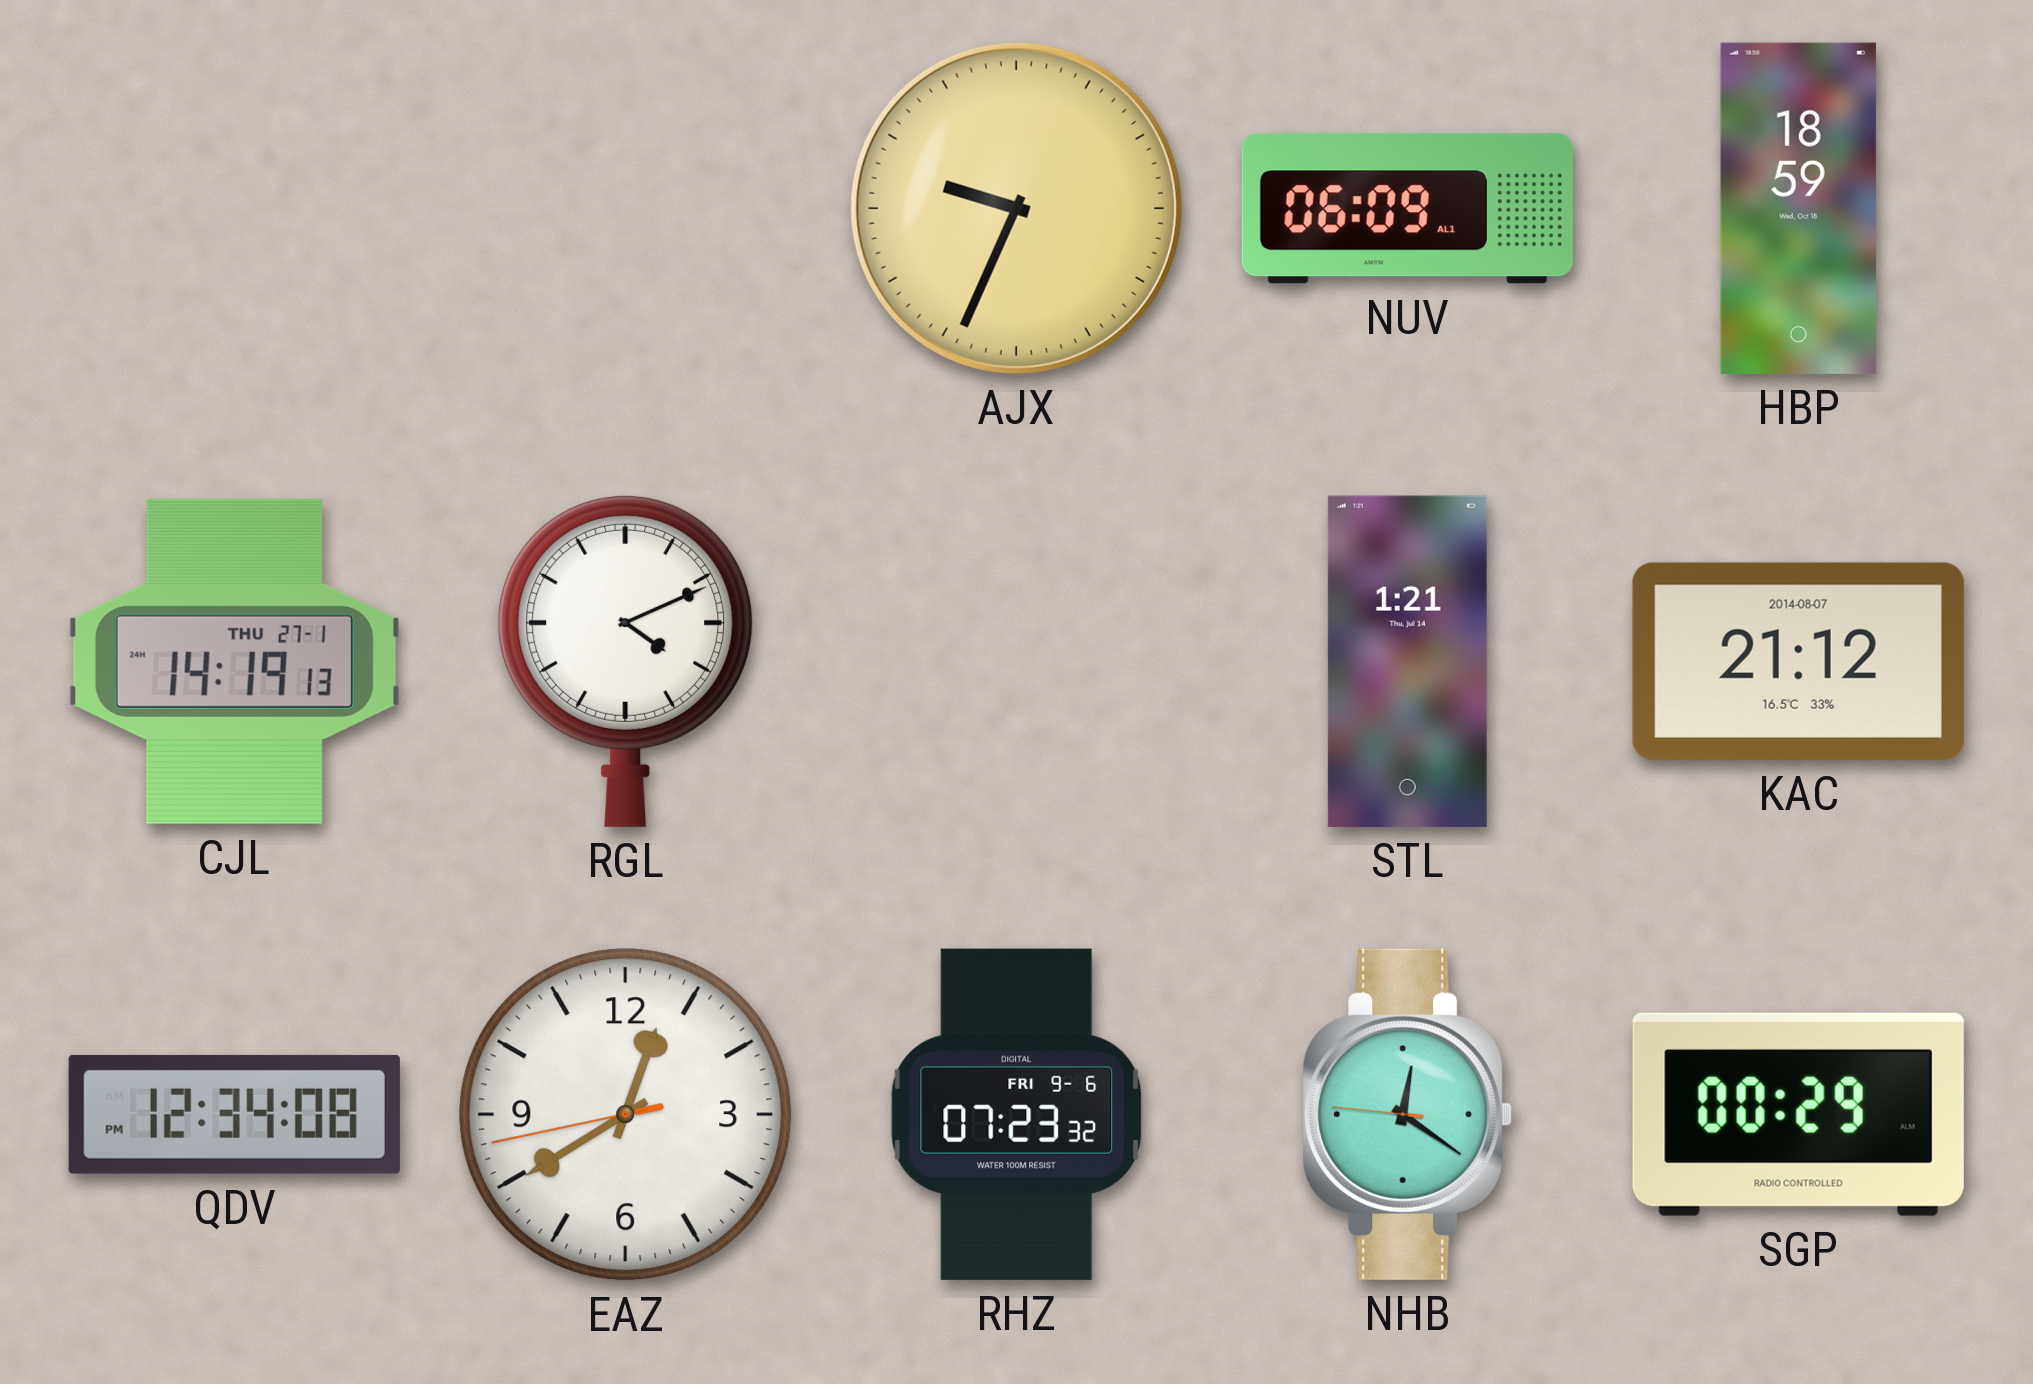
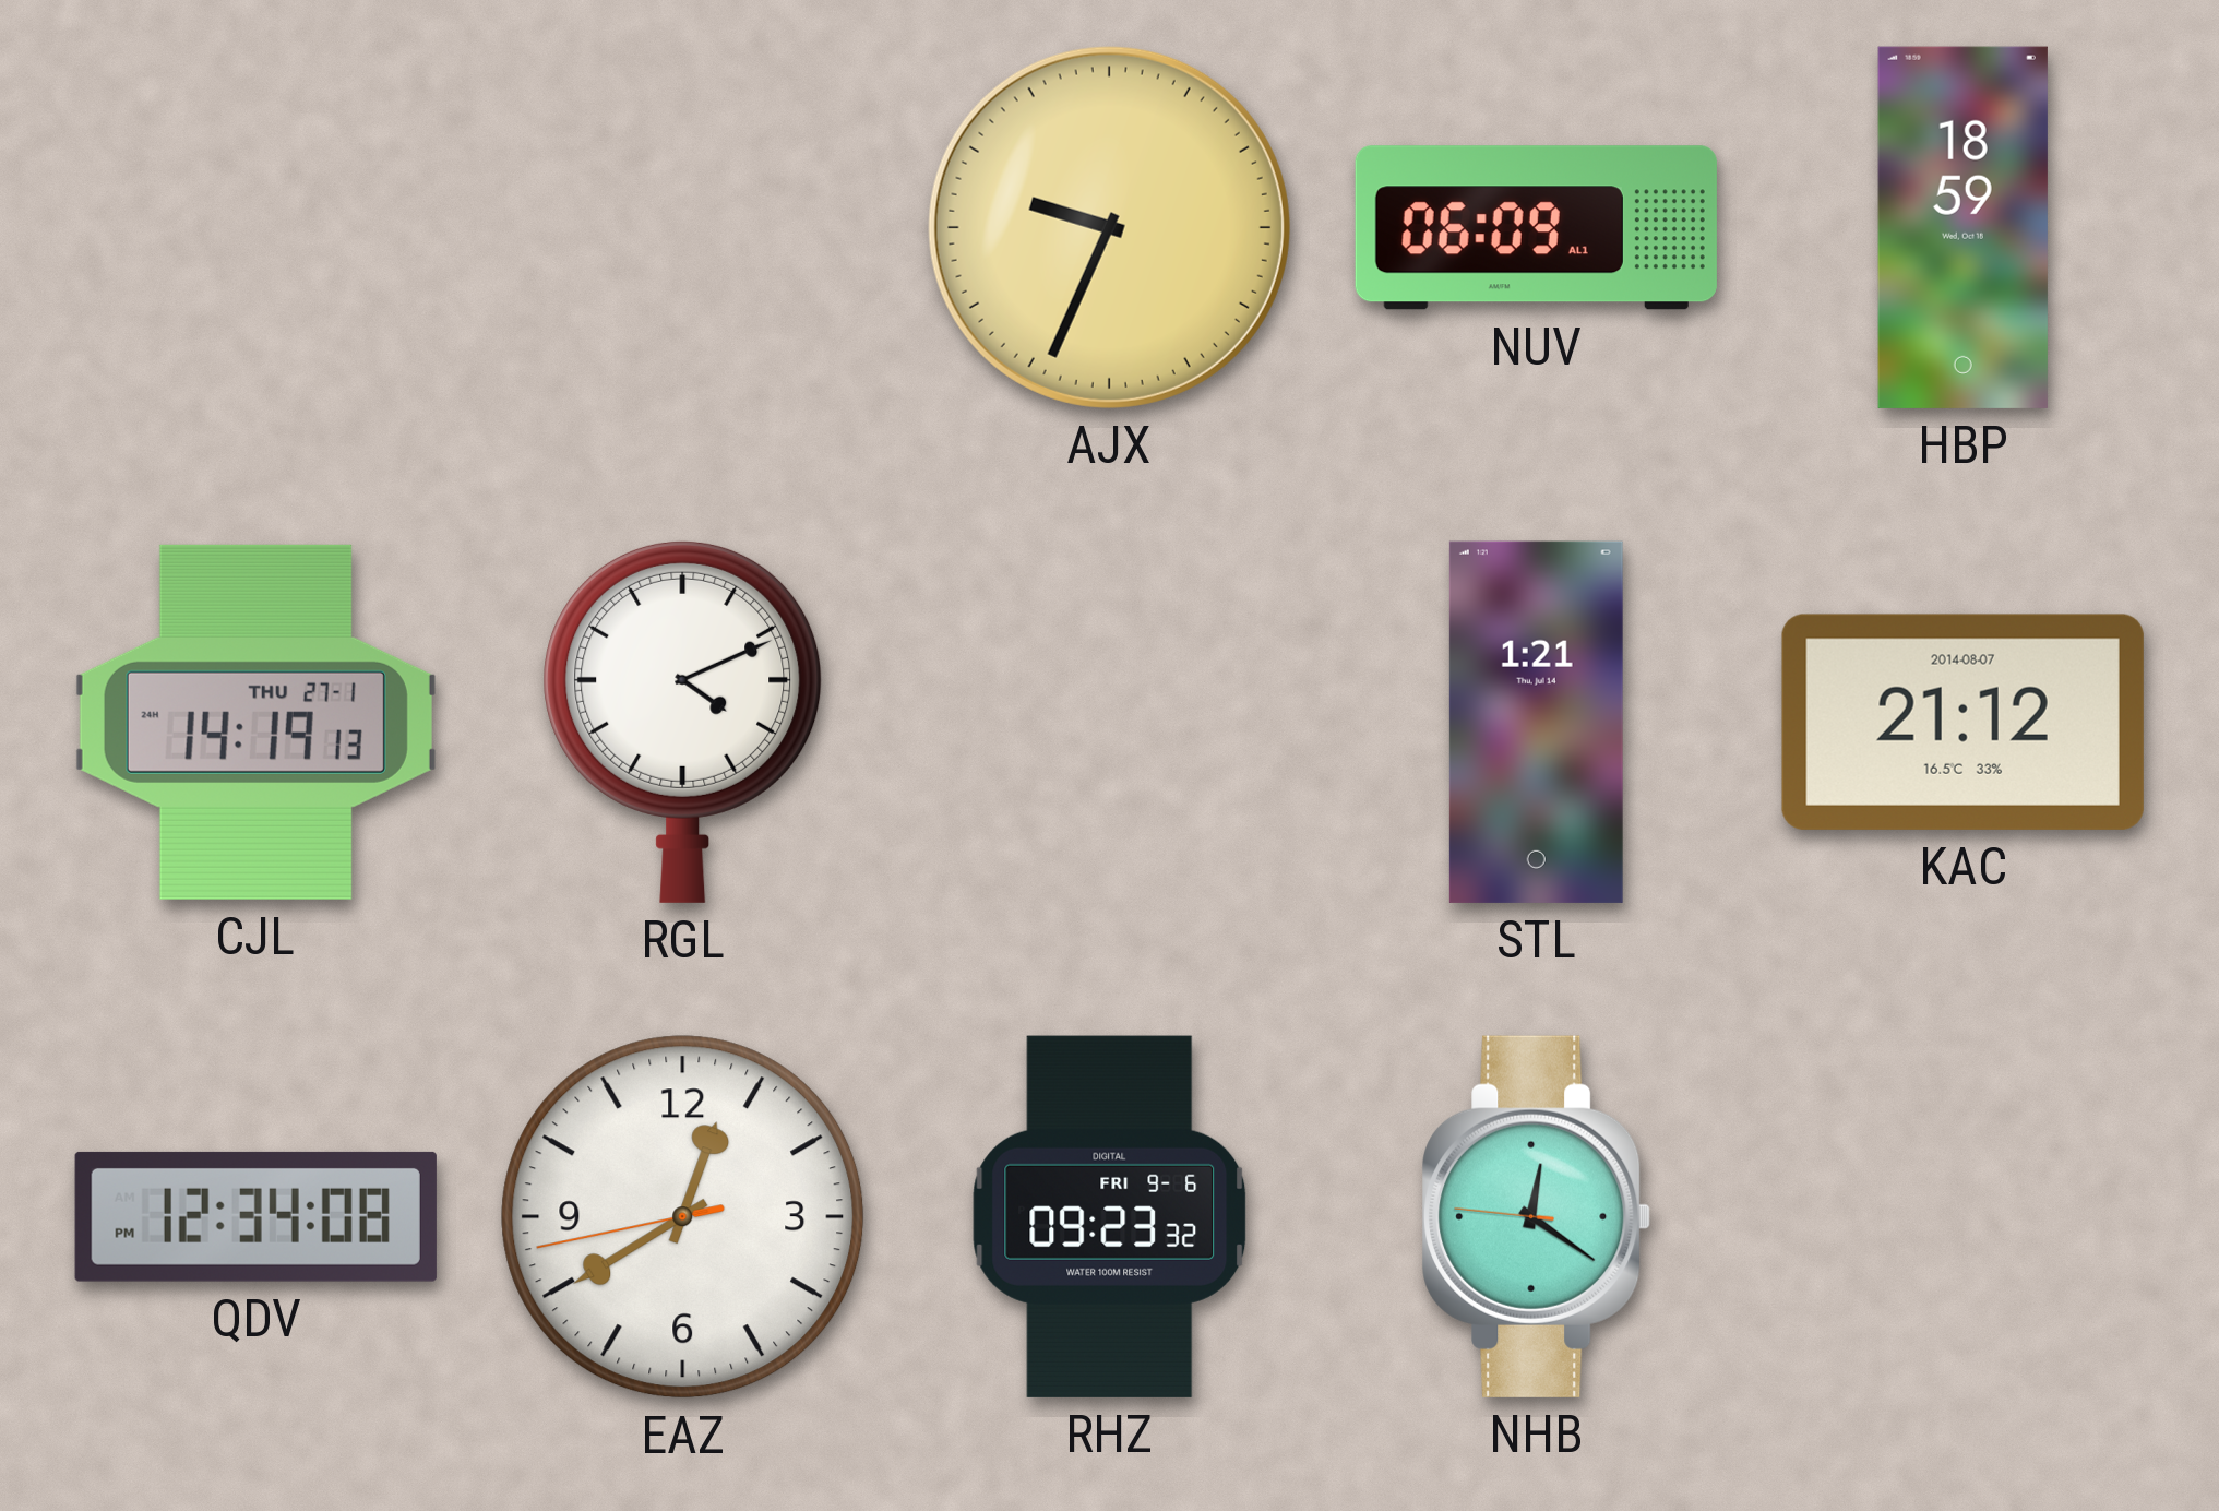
RHZ: 07:23 -> 09:23
SGP: 00:29 -> none
